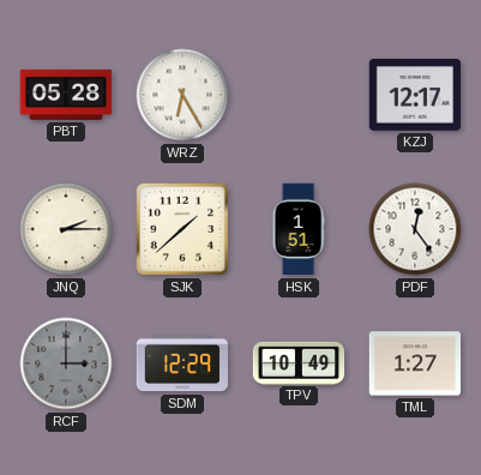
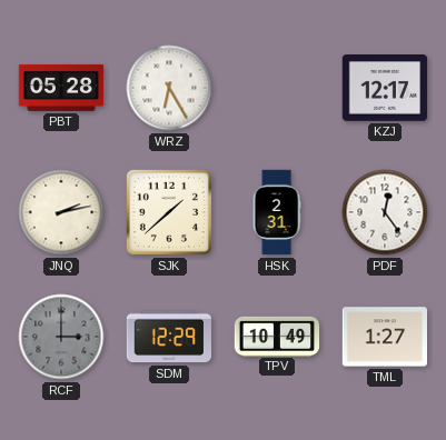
JNQ: 2:15 -> 2:13
HSK: 1:51 -> 2:31
